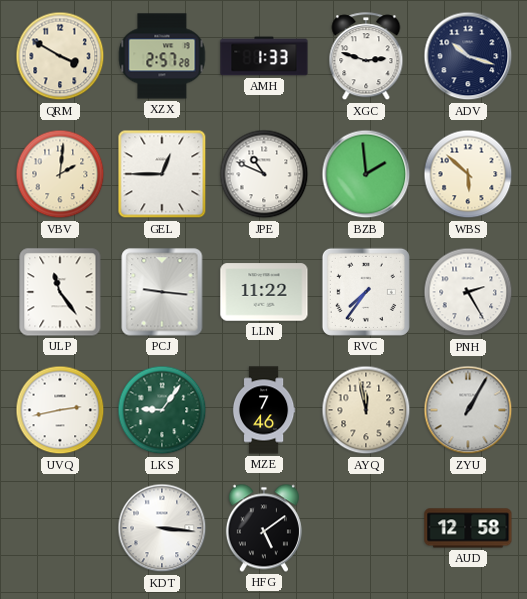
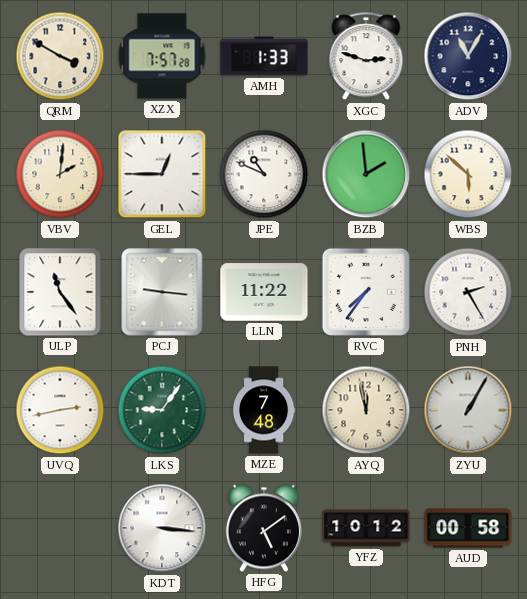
XZX: 2:57 -> 7:57
ADV: 10:18 -> 11:05
MZE: 7:46 -> 7:48
YFZ: none -> 10:12
AUD: 12:58 -> 00:58
